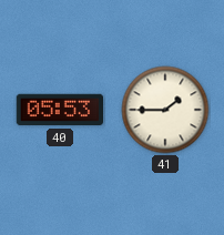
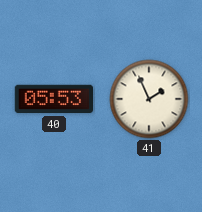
41: 1:45 -> 1:56
